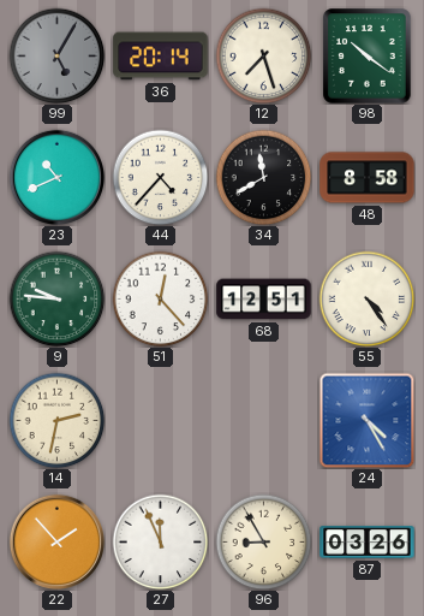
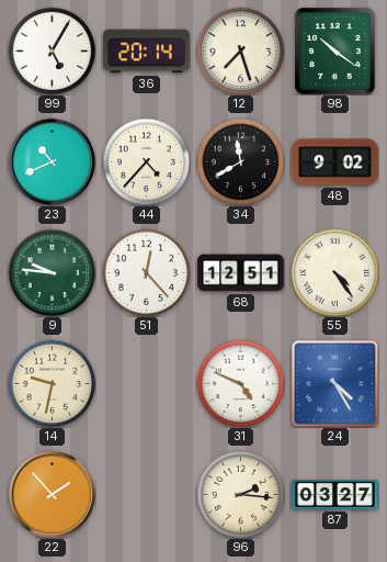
99 dial: grey -> white
48: 8:58 -> 9:02
14: 2:32 -> 9:32
31: none -> 4:49
27: 11:56 -> none
96: 8:55 -> 2:16
87: 03:26 -> 03:27
